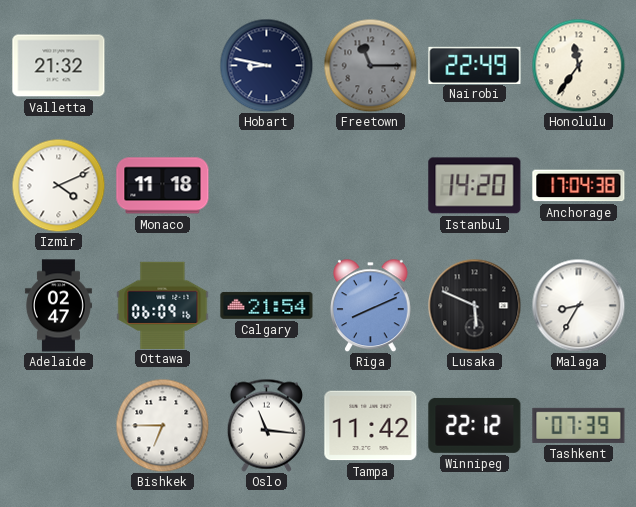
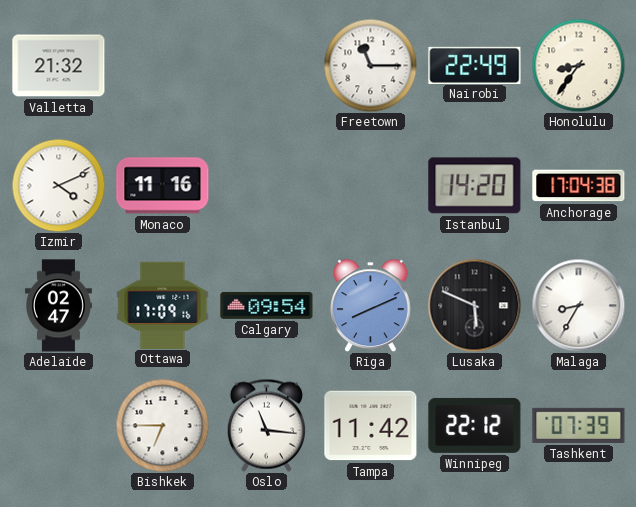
Hobart: 8:47 -> none
Freetown dial: grey -> white
Honolulu: 11:36 -> 8:36
Monaco: 11:18 -> 11:16
Ottawa: 06:09 -> 17:09
Calgary: 21:54 -> 09:54
